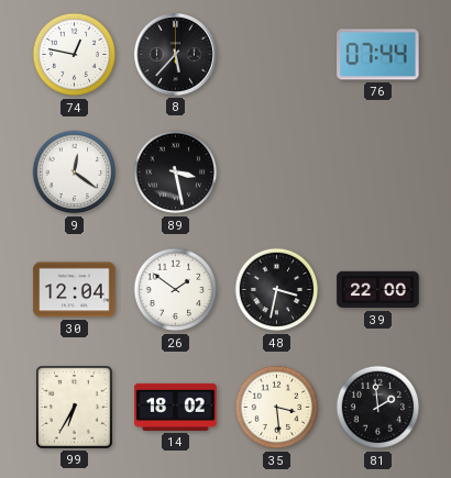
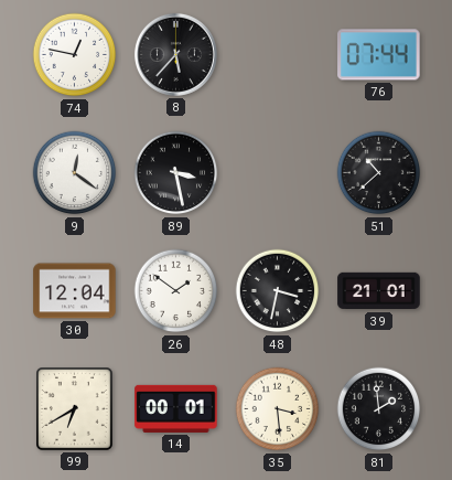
51: none -> 10:38
39: 22:00 -> 21:01
99: 6:35 -> 6:40
14: 18:02 -> 00:01
